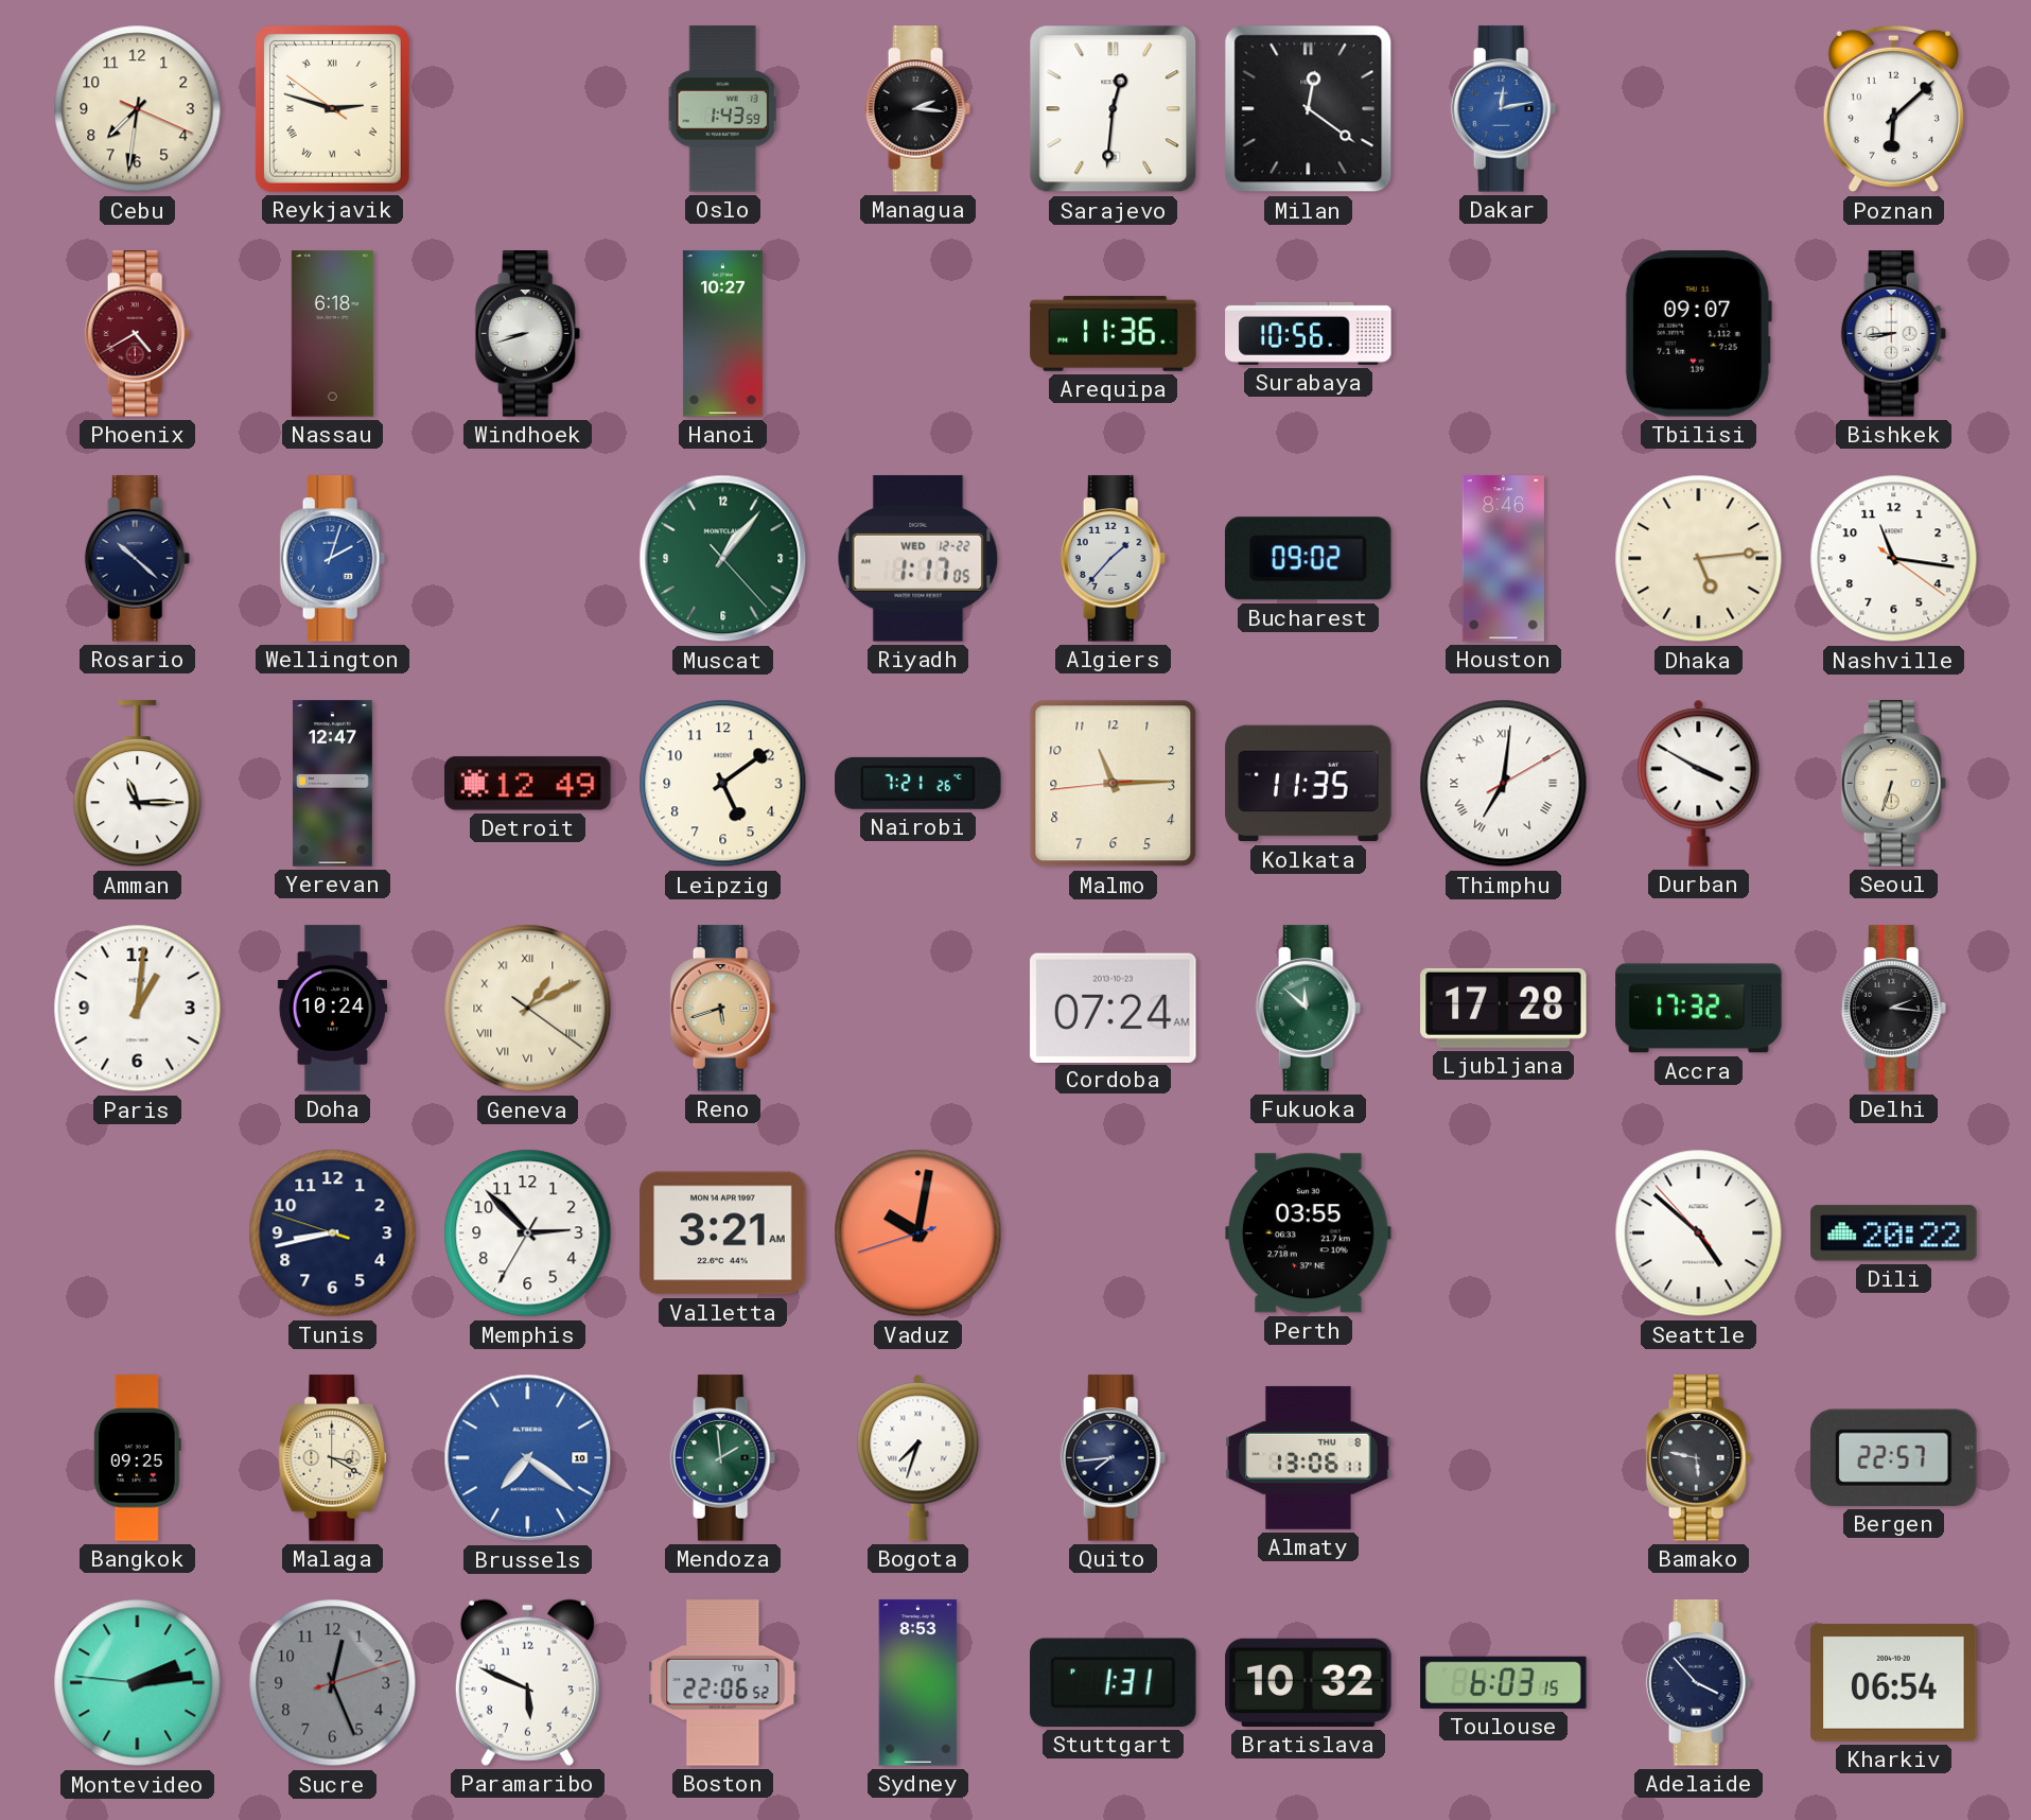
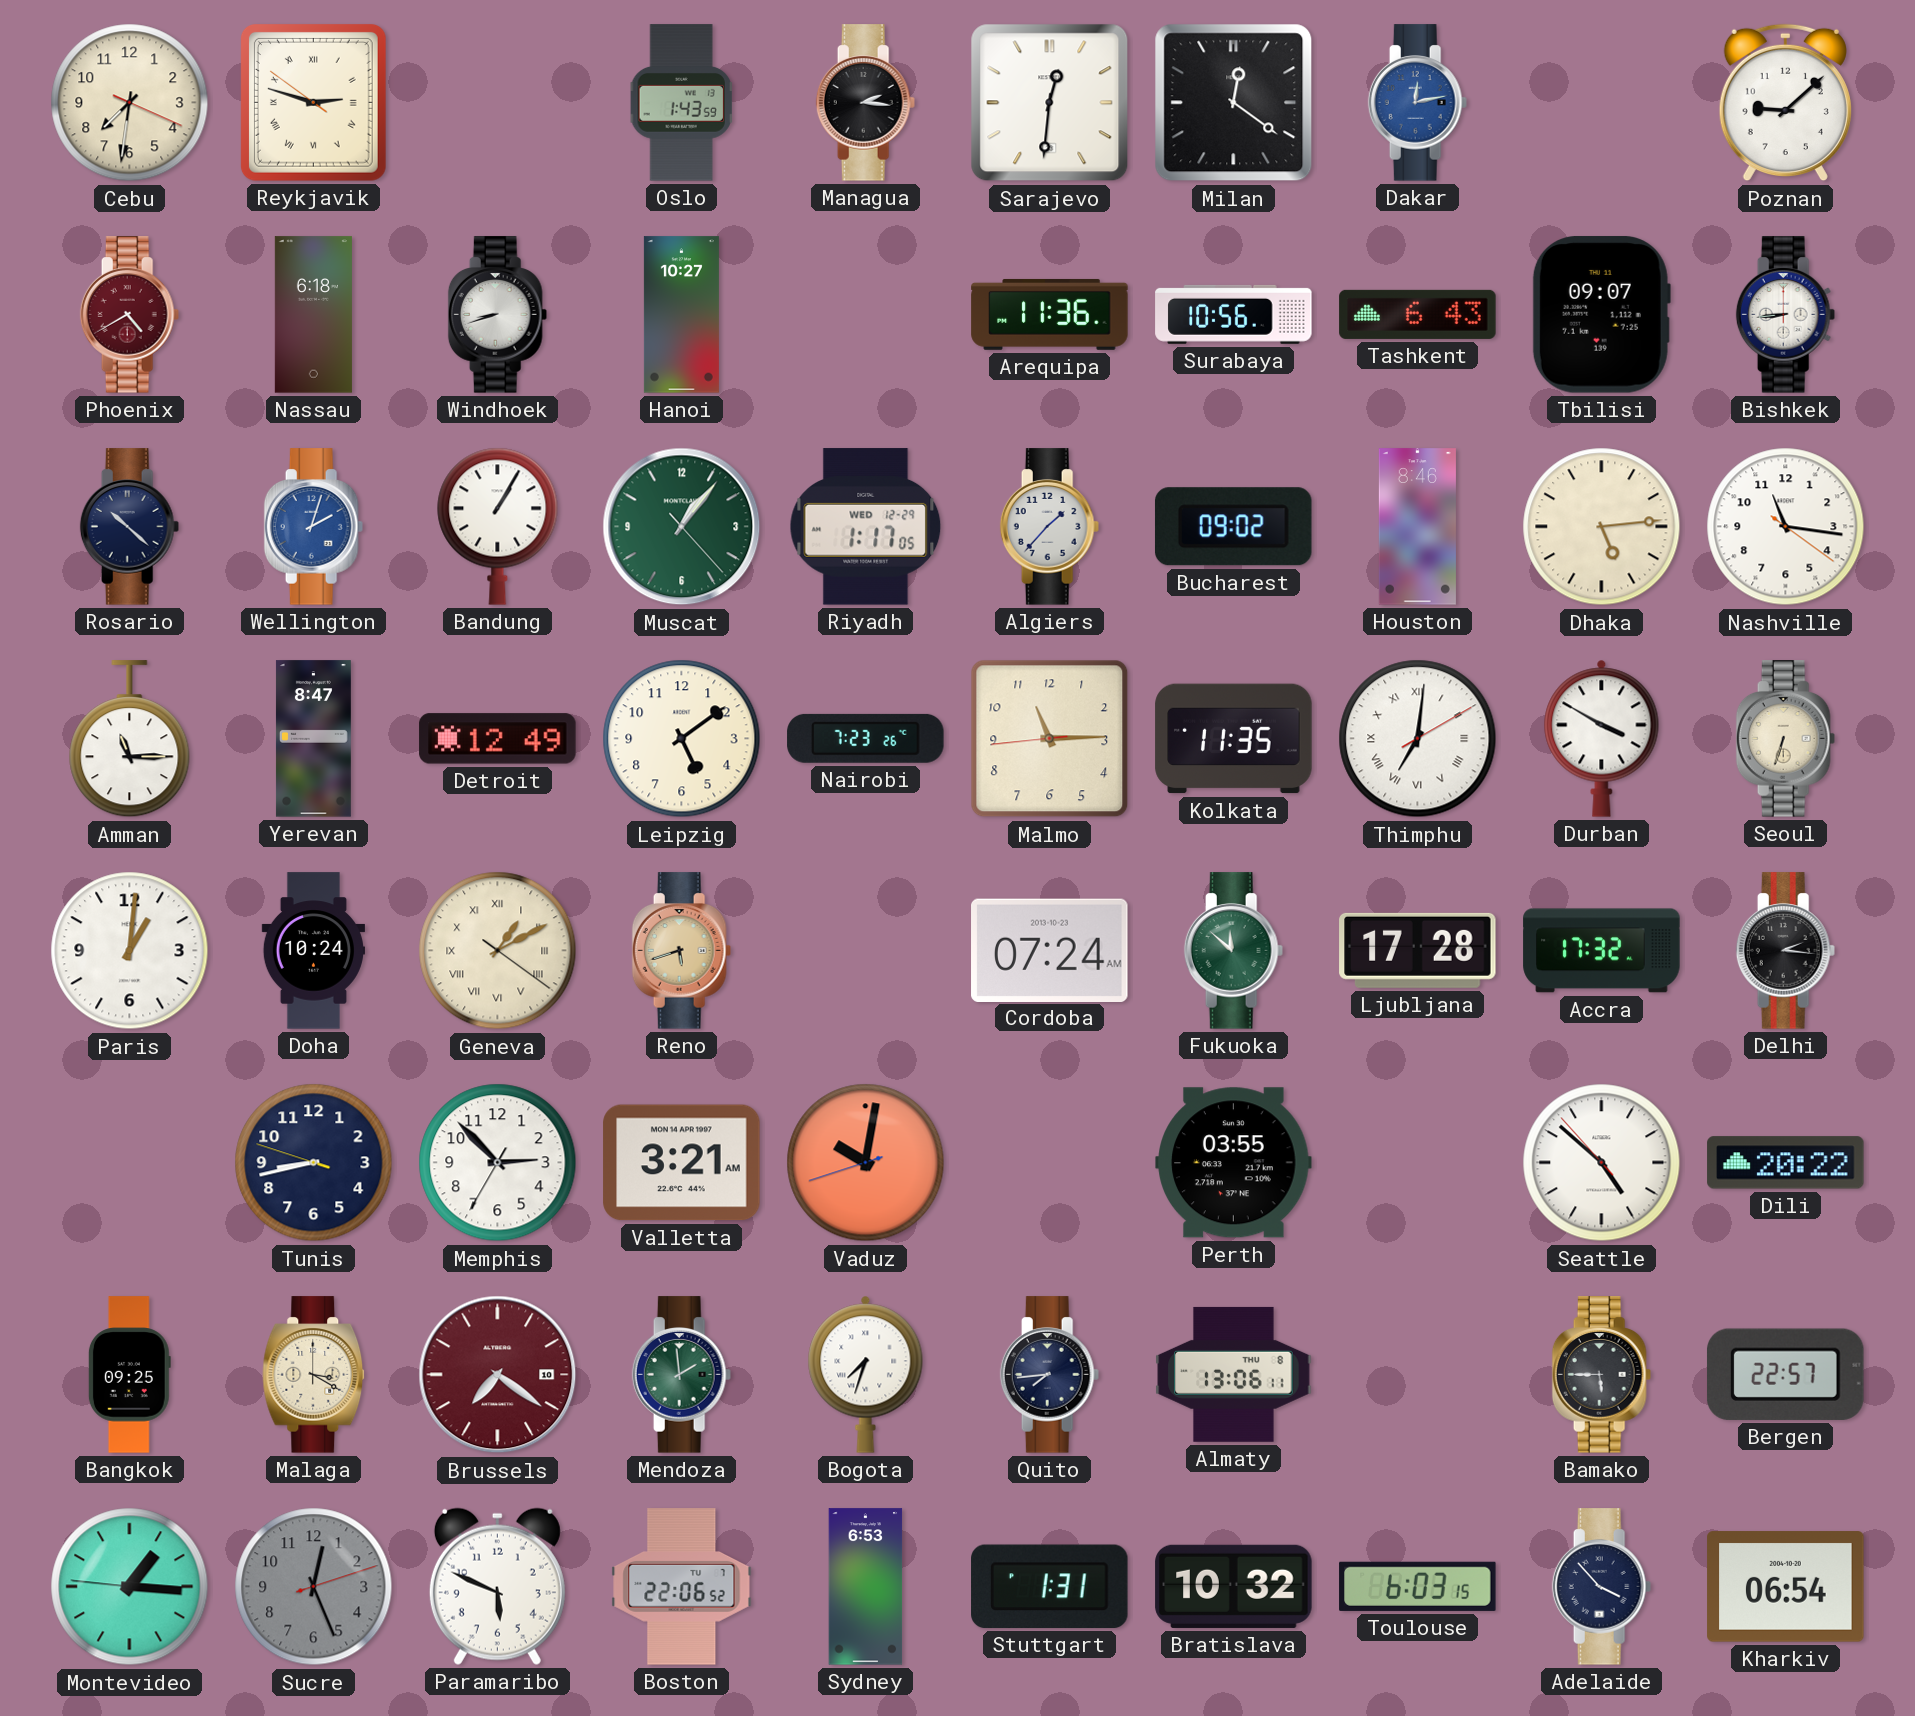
Poznan: 6:08 -> 9:08
Tashkent: none -> 6:43
Bandung: none -> 1:05
Riyadh date: WED 12-22 -> WED 12-29
Yerevan: 12:47 -> 8:47
Nairobi: 7:21 -> 7:23
Brussels dial: blue -> burgundy
Bamako: 5:47 -> 5:45
Montevideo: 2:13 -> 1:15
Sydney: 8:53 -> 6:53
